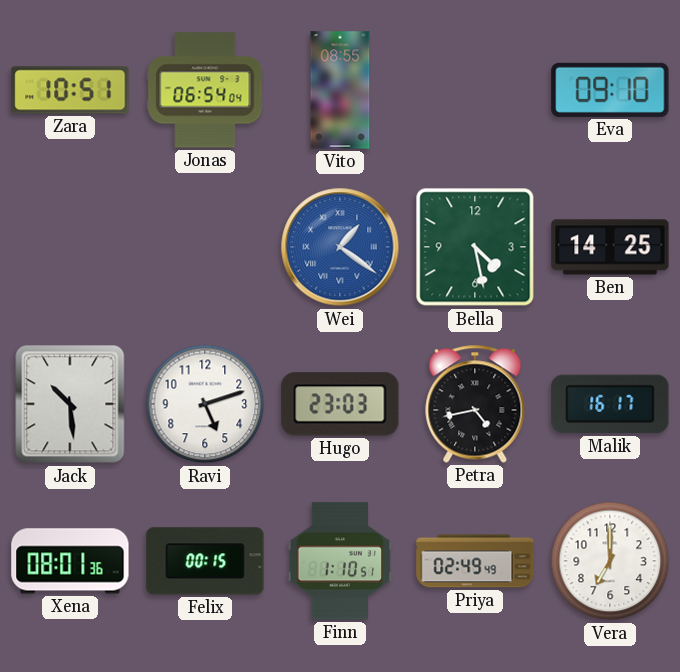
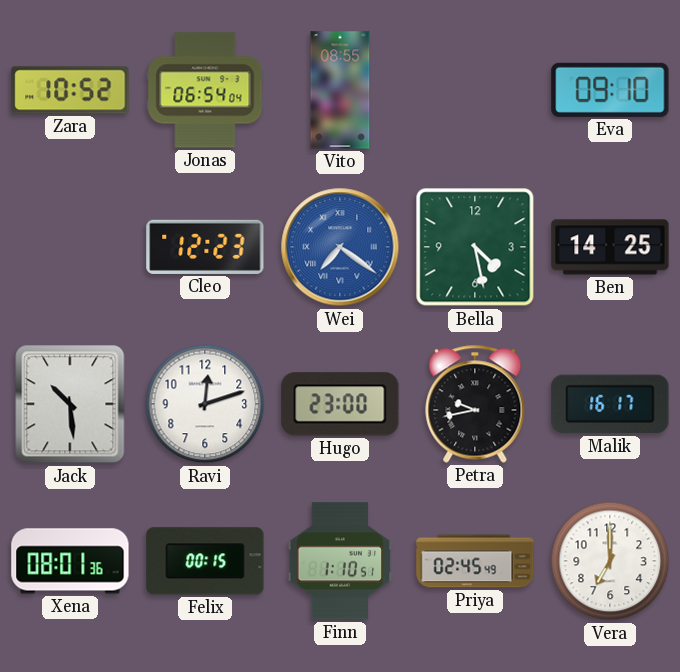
Zara: 10:51 -> 10:52
Cleo: none -> 12:23
Wei: 1:21 -> 7:21
Ravi: 5:12 -> 12:12
Hugo: 23:03 -> 23:00
Petra: 4:43 -> 9:43
Priya: 02:49 -> 02:45
